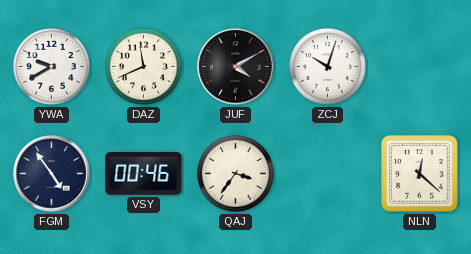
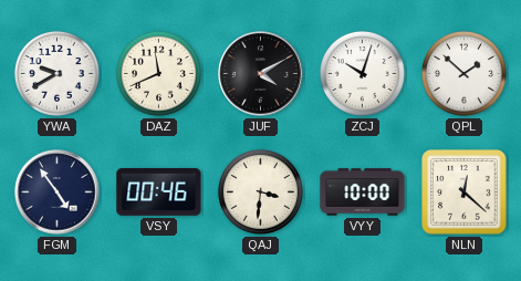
QPL: none -> 1:52
QAJ: 3:36 -> 3:31
VYY: none -> 10:00
